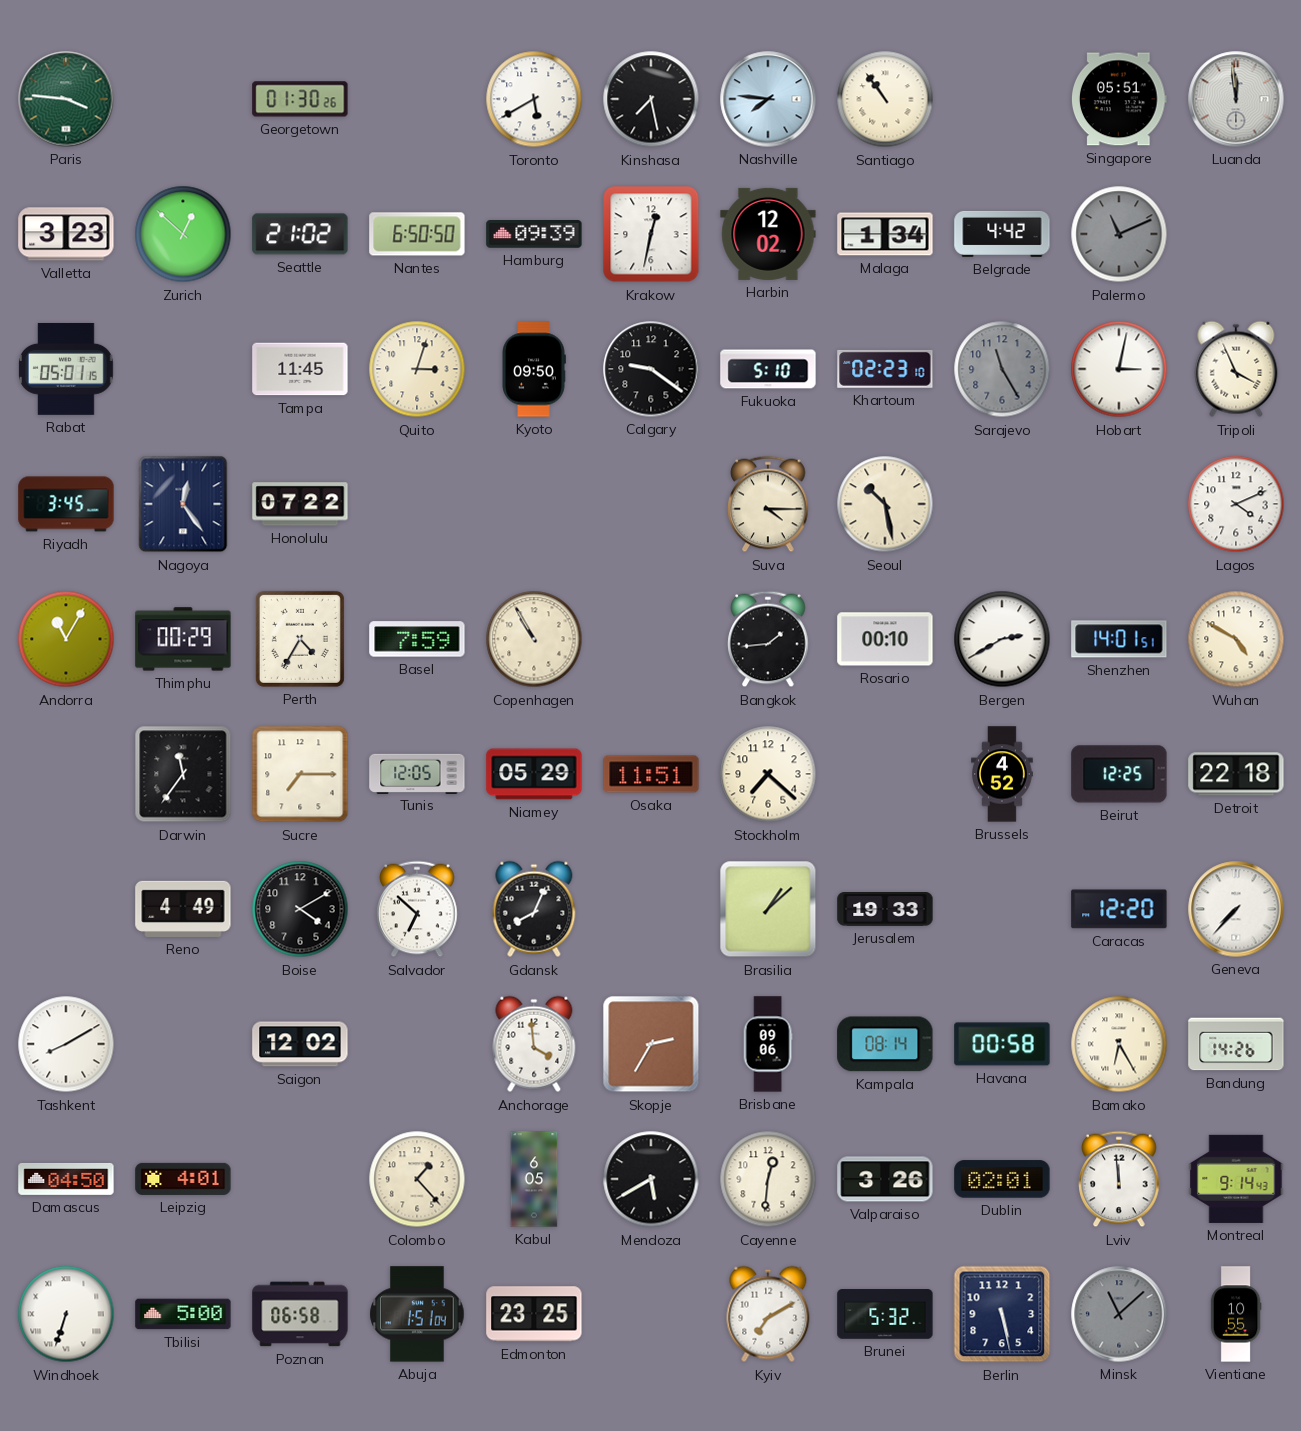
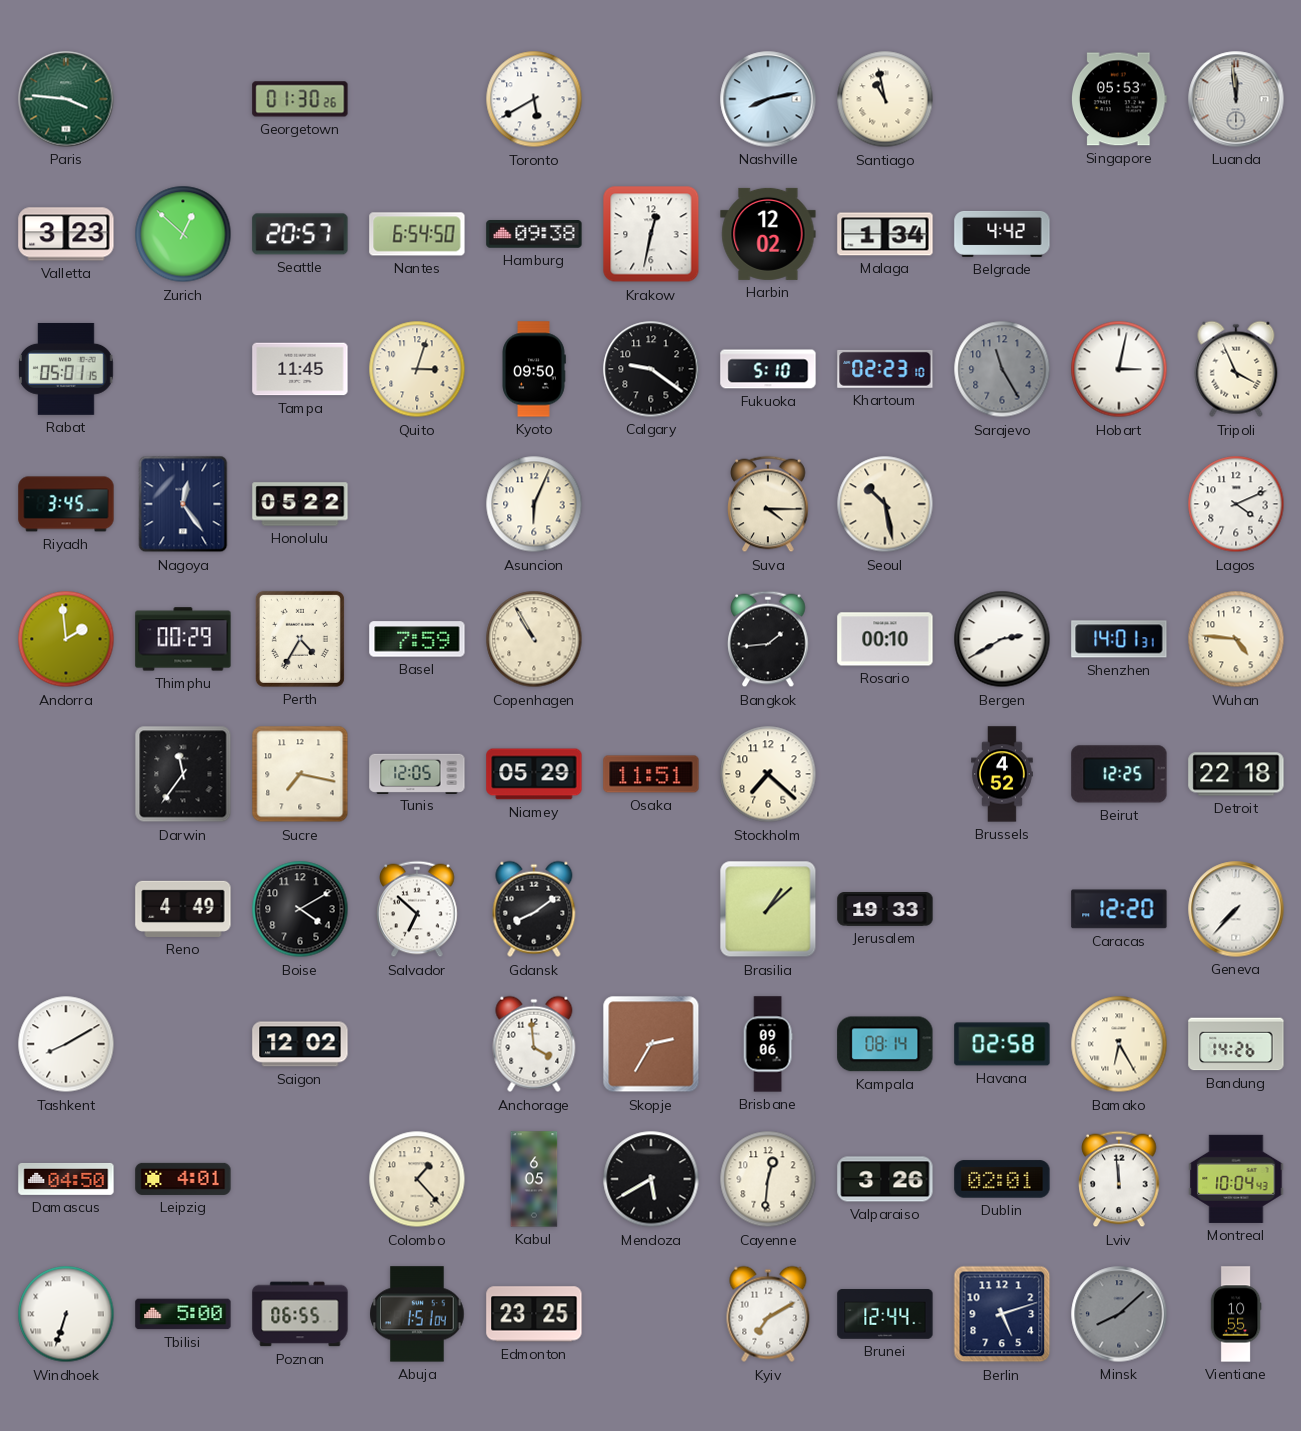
Kinshasa: 7:28 -> none
Nashville: 7:46 -> 8:13
Santiago: 10:54 -> 10:58
Singapore: 05:51 -> 05:53
Seattle: 21:02 -> 20:57
Nantes: 6:50 -> 6:54
Hamburg: 09:39 -> 09:38
Palermo: 11:11 -> none
Honolulu: 07:22 -> 05:22
Asuncion: none -> 6:04
Andorra: 11:05 -> 1:59
Shenzhen: 14:01:51 -> 14:01:31
Wuhan: 4:50 -> 4:46
Sucre: 7:15 -> 7:17
Gdansk: 8:04 -> 8:09
Havana: 00:58 -> 02:58
Montreal: 9:14 -> 10:04
Poznan: 06:58 -> 06:55
Brunei: 5:32 -> 12:44
Berlin: 5:28 -> 5:12
Minsk: 11:08 -> 8:08
